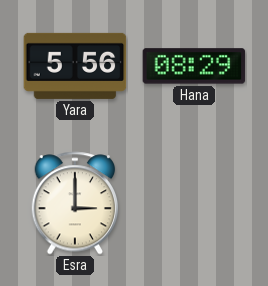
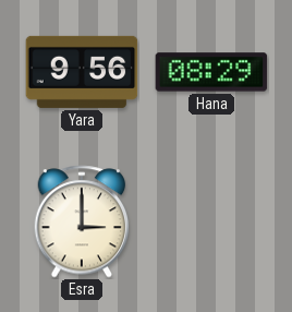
Yara: 5:56 -> 9:56
